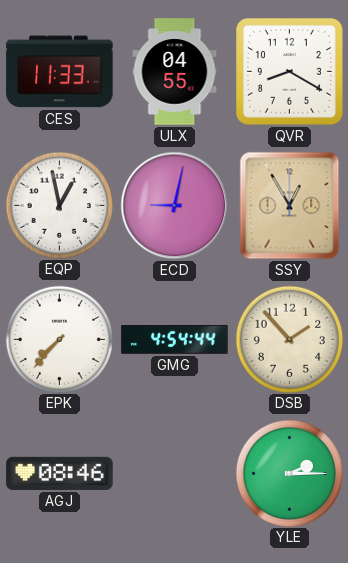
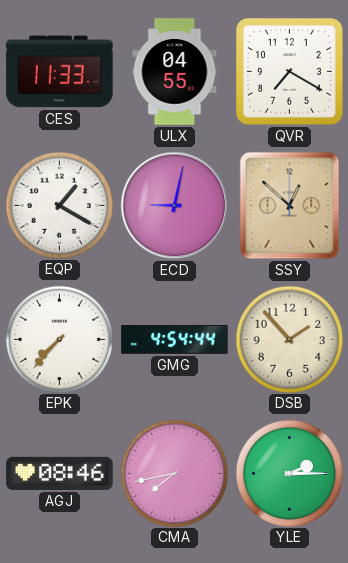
QVR: 8:20 -> 7:20
EQP: 12:58 -> 1:20
SSY: 12:55 -> 12:52
CMA: none -> 7:43
